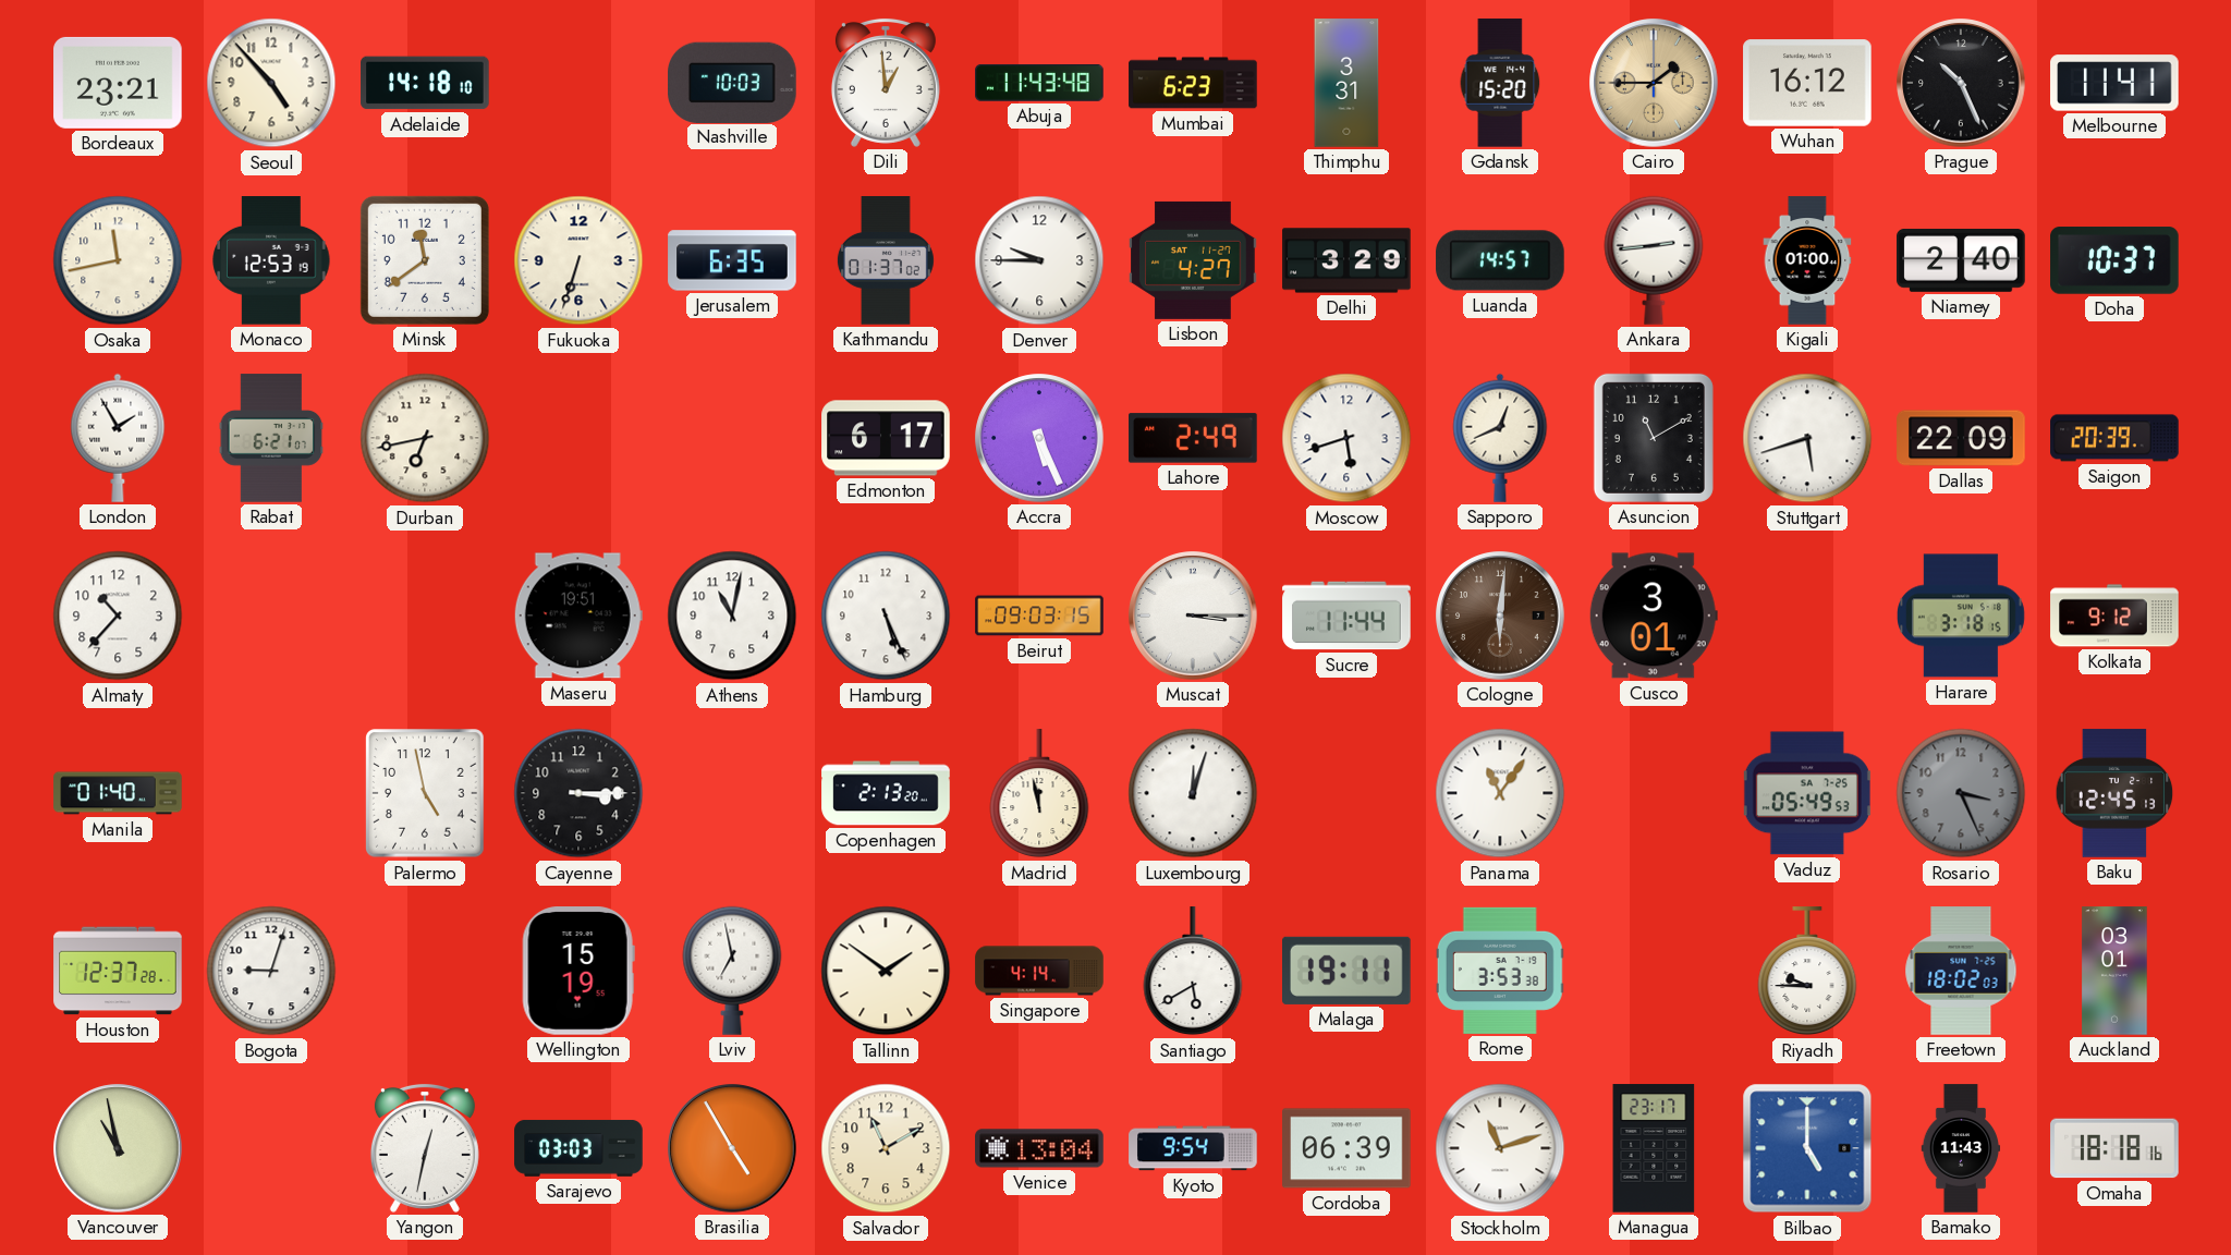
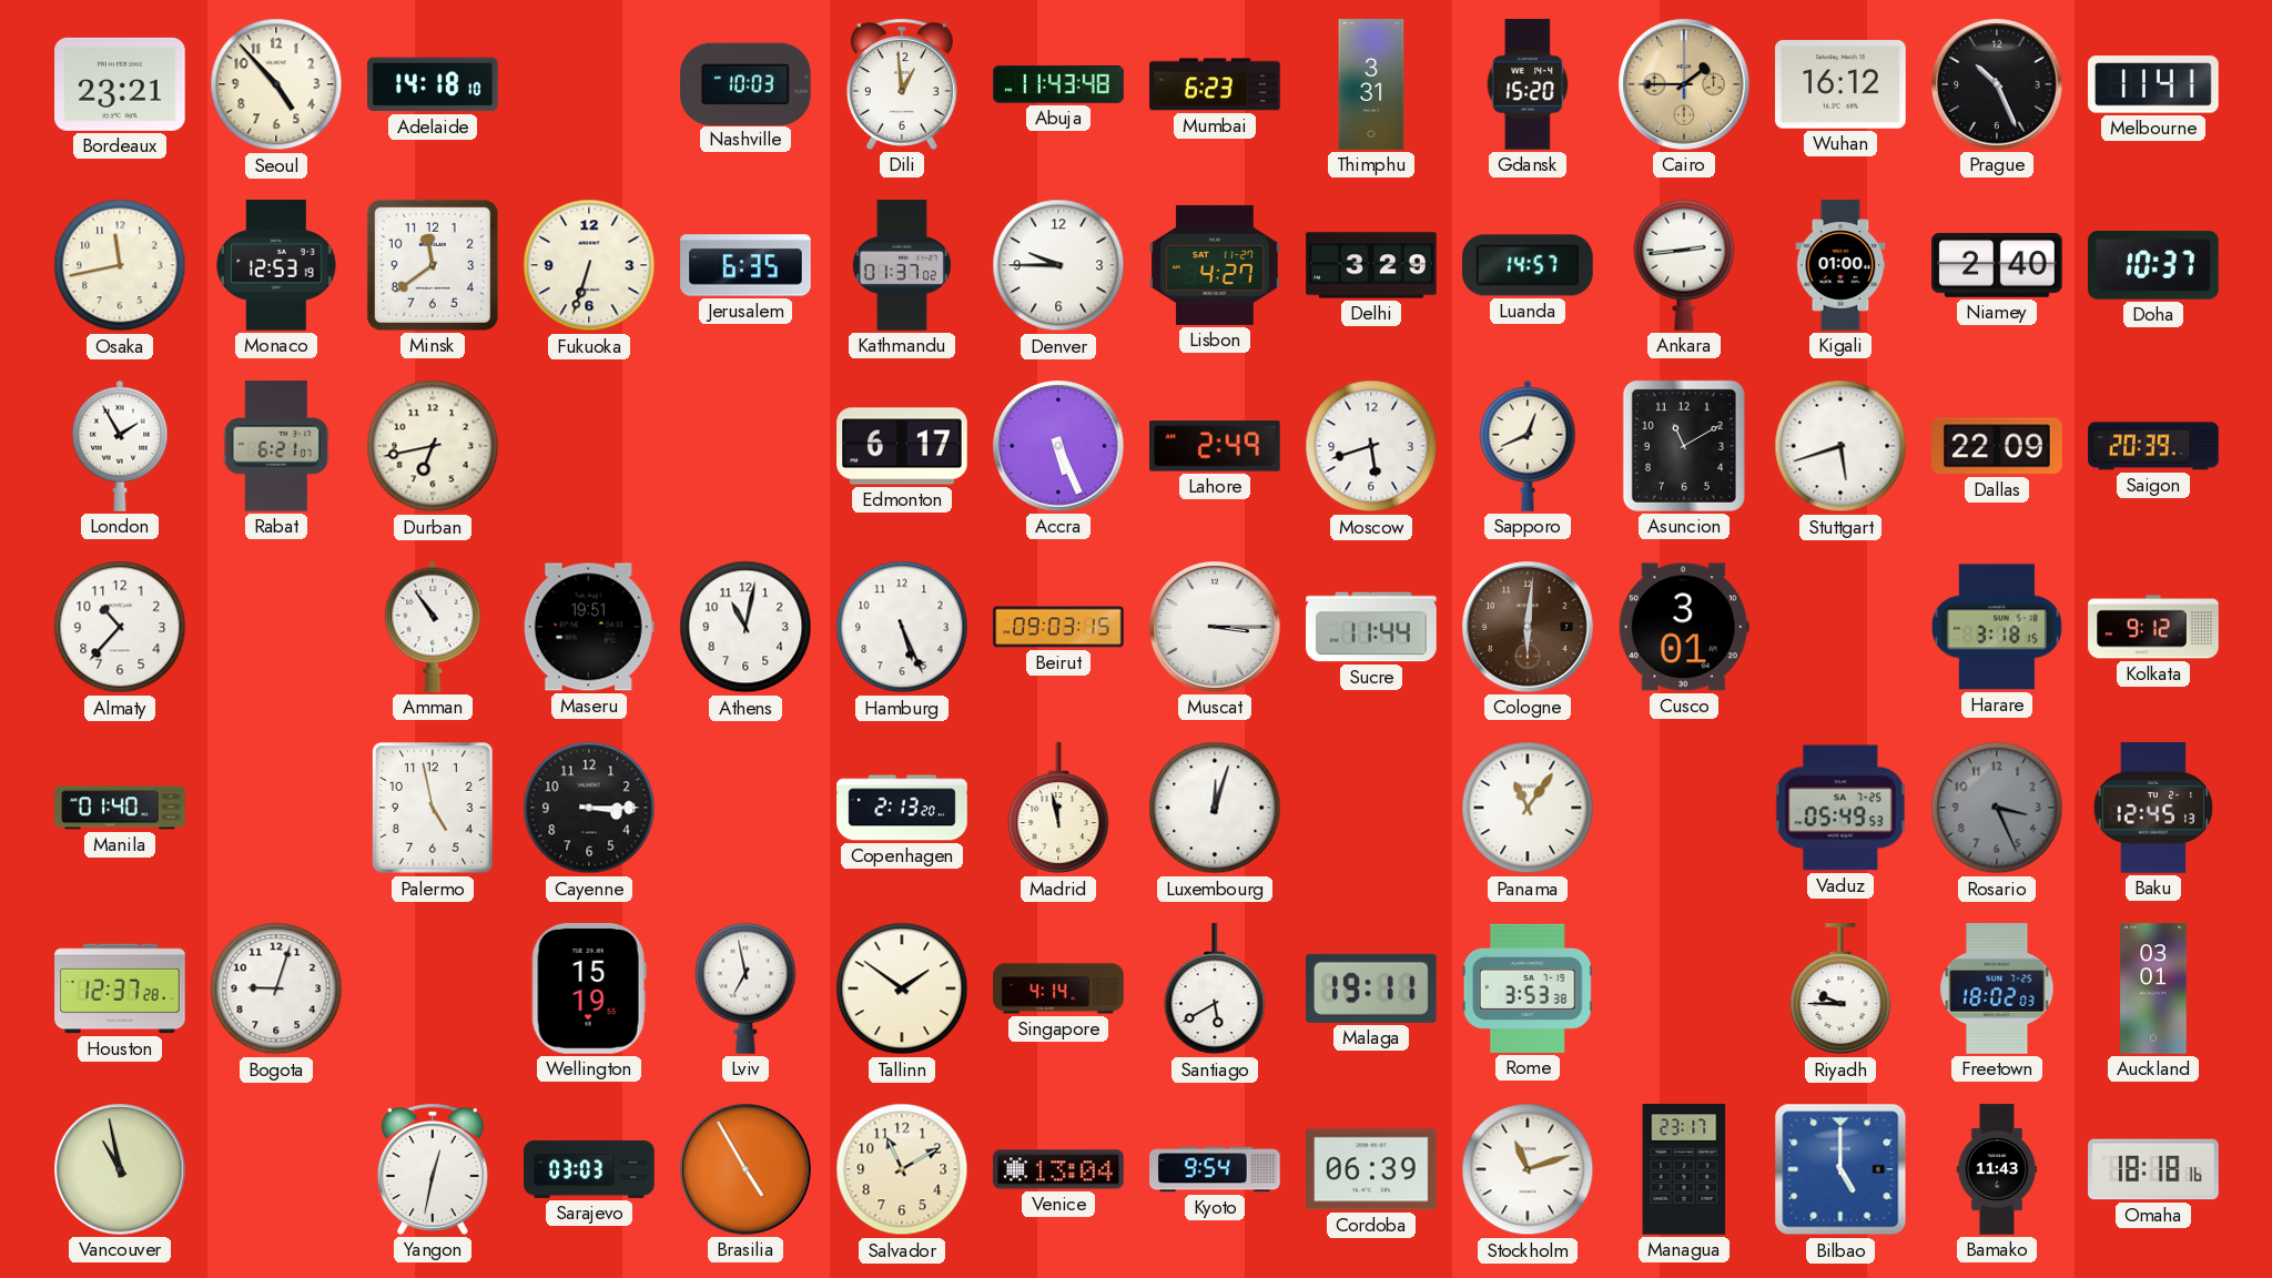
Amman: none -> 10:54
